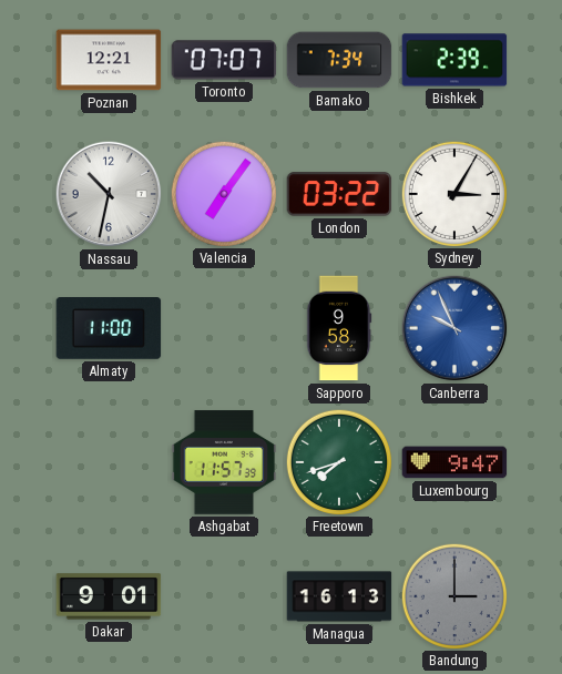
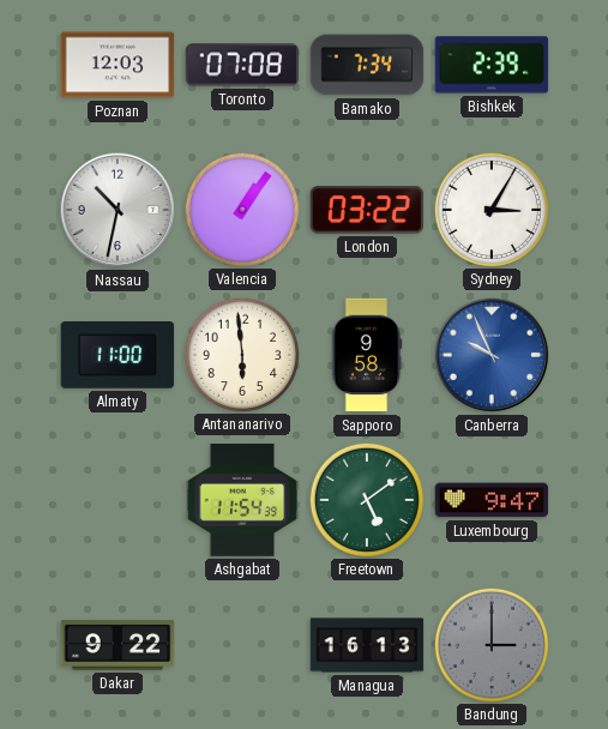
Poznan: 12:21 -> 12:03
Toronto: 07:07 -> 07:08
Valencia: 7:06 -> 1:06
Antananarivo: none -> 5:59
Ashgabat: 11:57 -> 11:54
Freetown: 7:42 -> 5:09
Dakar: 9:01 -> 9:22
